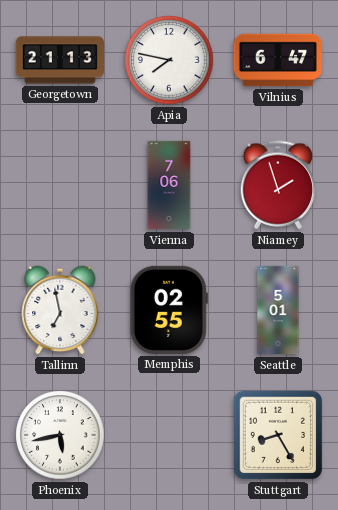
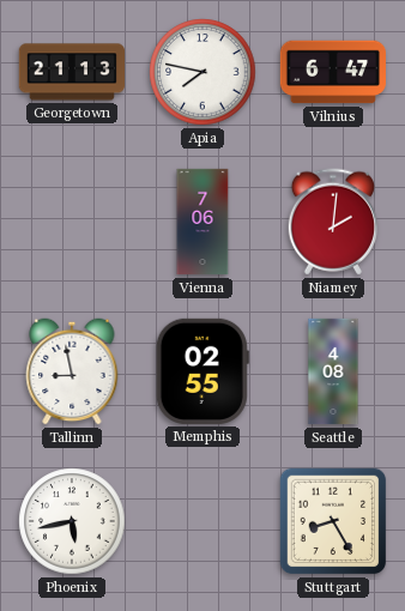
Niamey: 1:57 -> 2:01
Tallinn: 6:58 -> 8:58
Seattle: 5:01 -> 4:08
